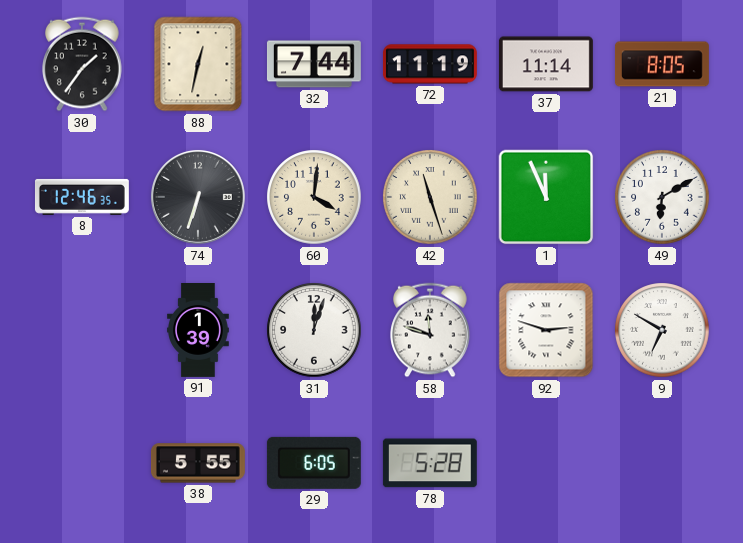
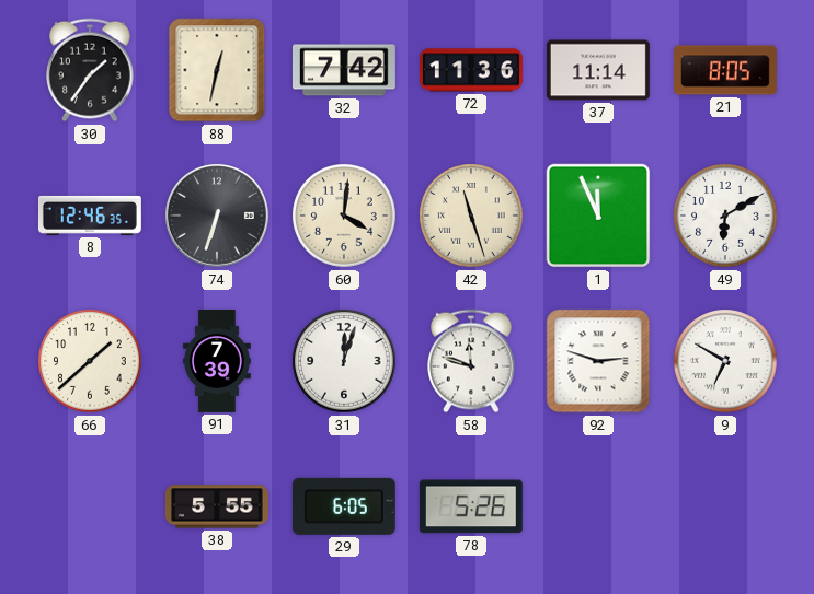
32: 7:44 -> 7:42
72: 11:19 -> 11:36
66: none -> 1:38
91: 1:39 -> 7:39
78: 5:28 -> 5:26
